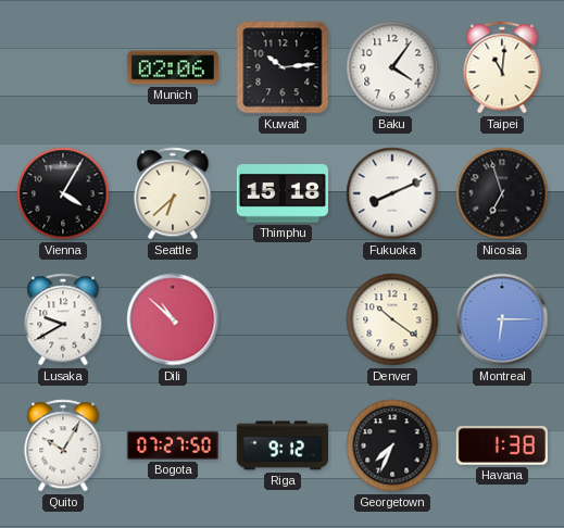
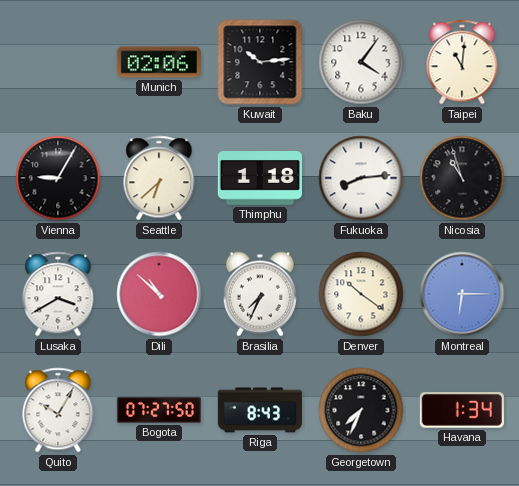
Vienna: 4:05 -> 9:05
Thimphu: 15:18 -> 1:18
Fukuoka: 8:11 -> 8:14
Nicosia: 6:57 -> 10:57
Lusaka: 9:40 -> 3:40
Brasilia: none -> 7:34
Riga: 9:12 -> 8:43
Havana: 1:38 -> 1:34
